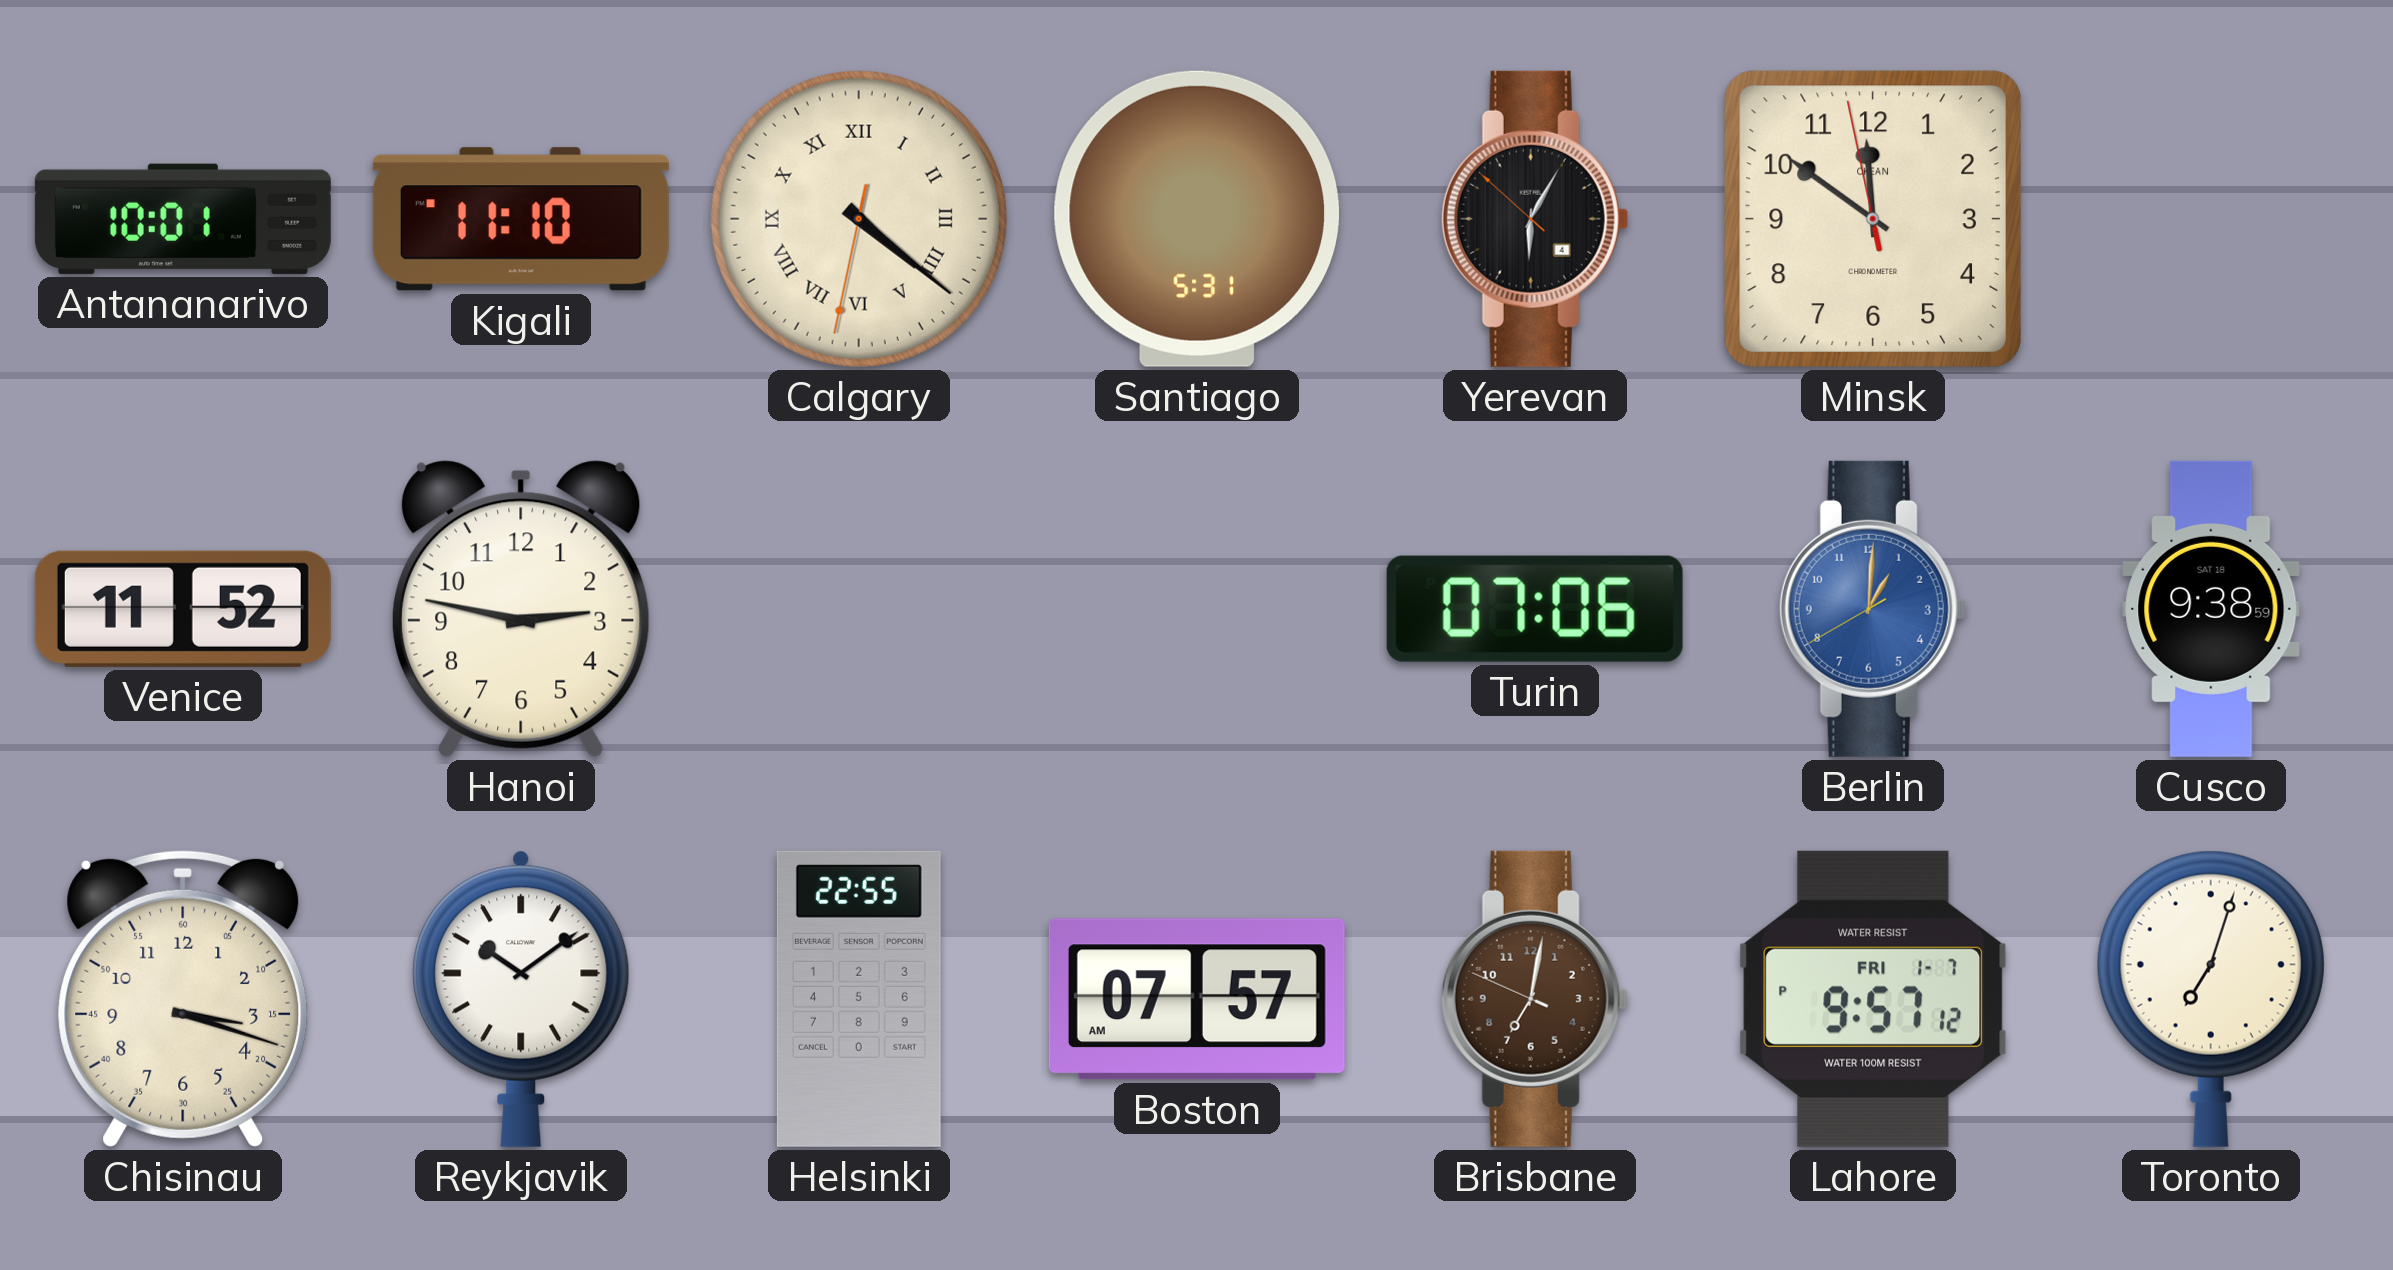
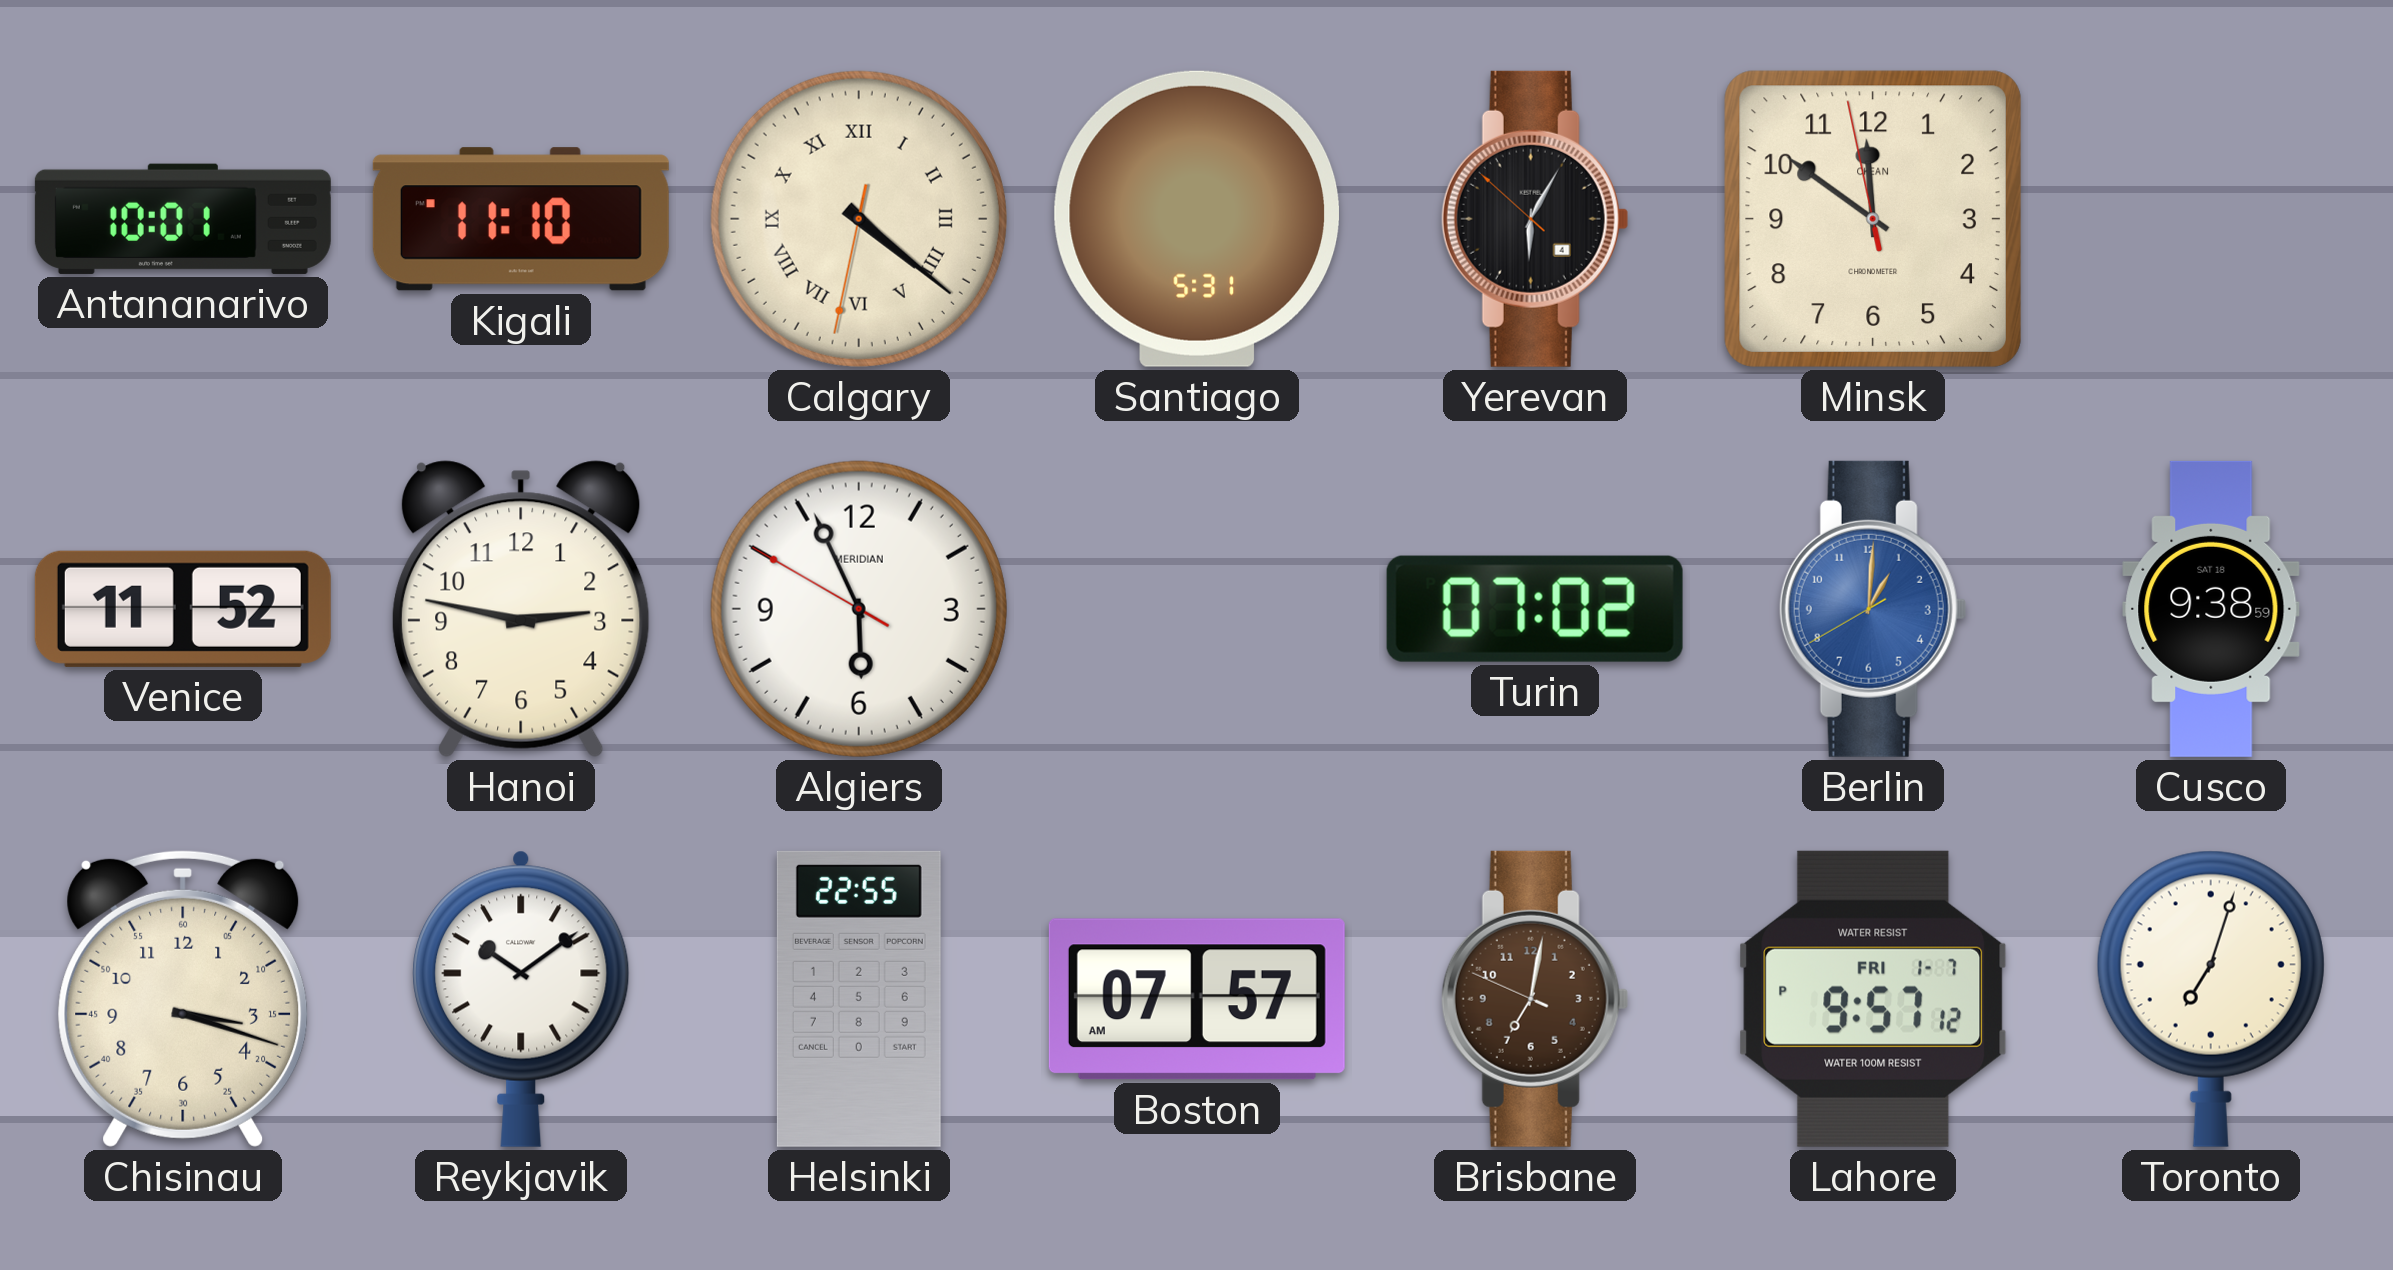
Algiers: none -> 5:55
Turin: 07:06 -> 07:02
